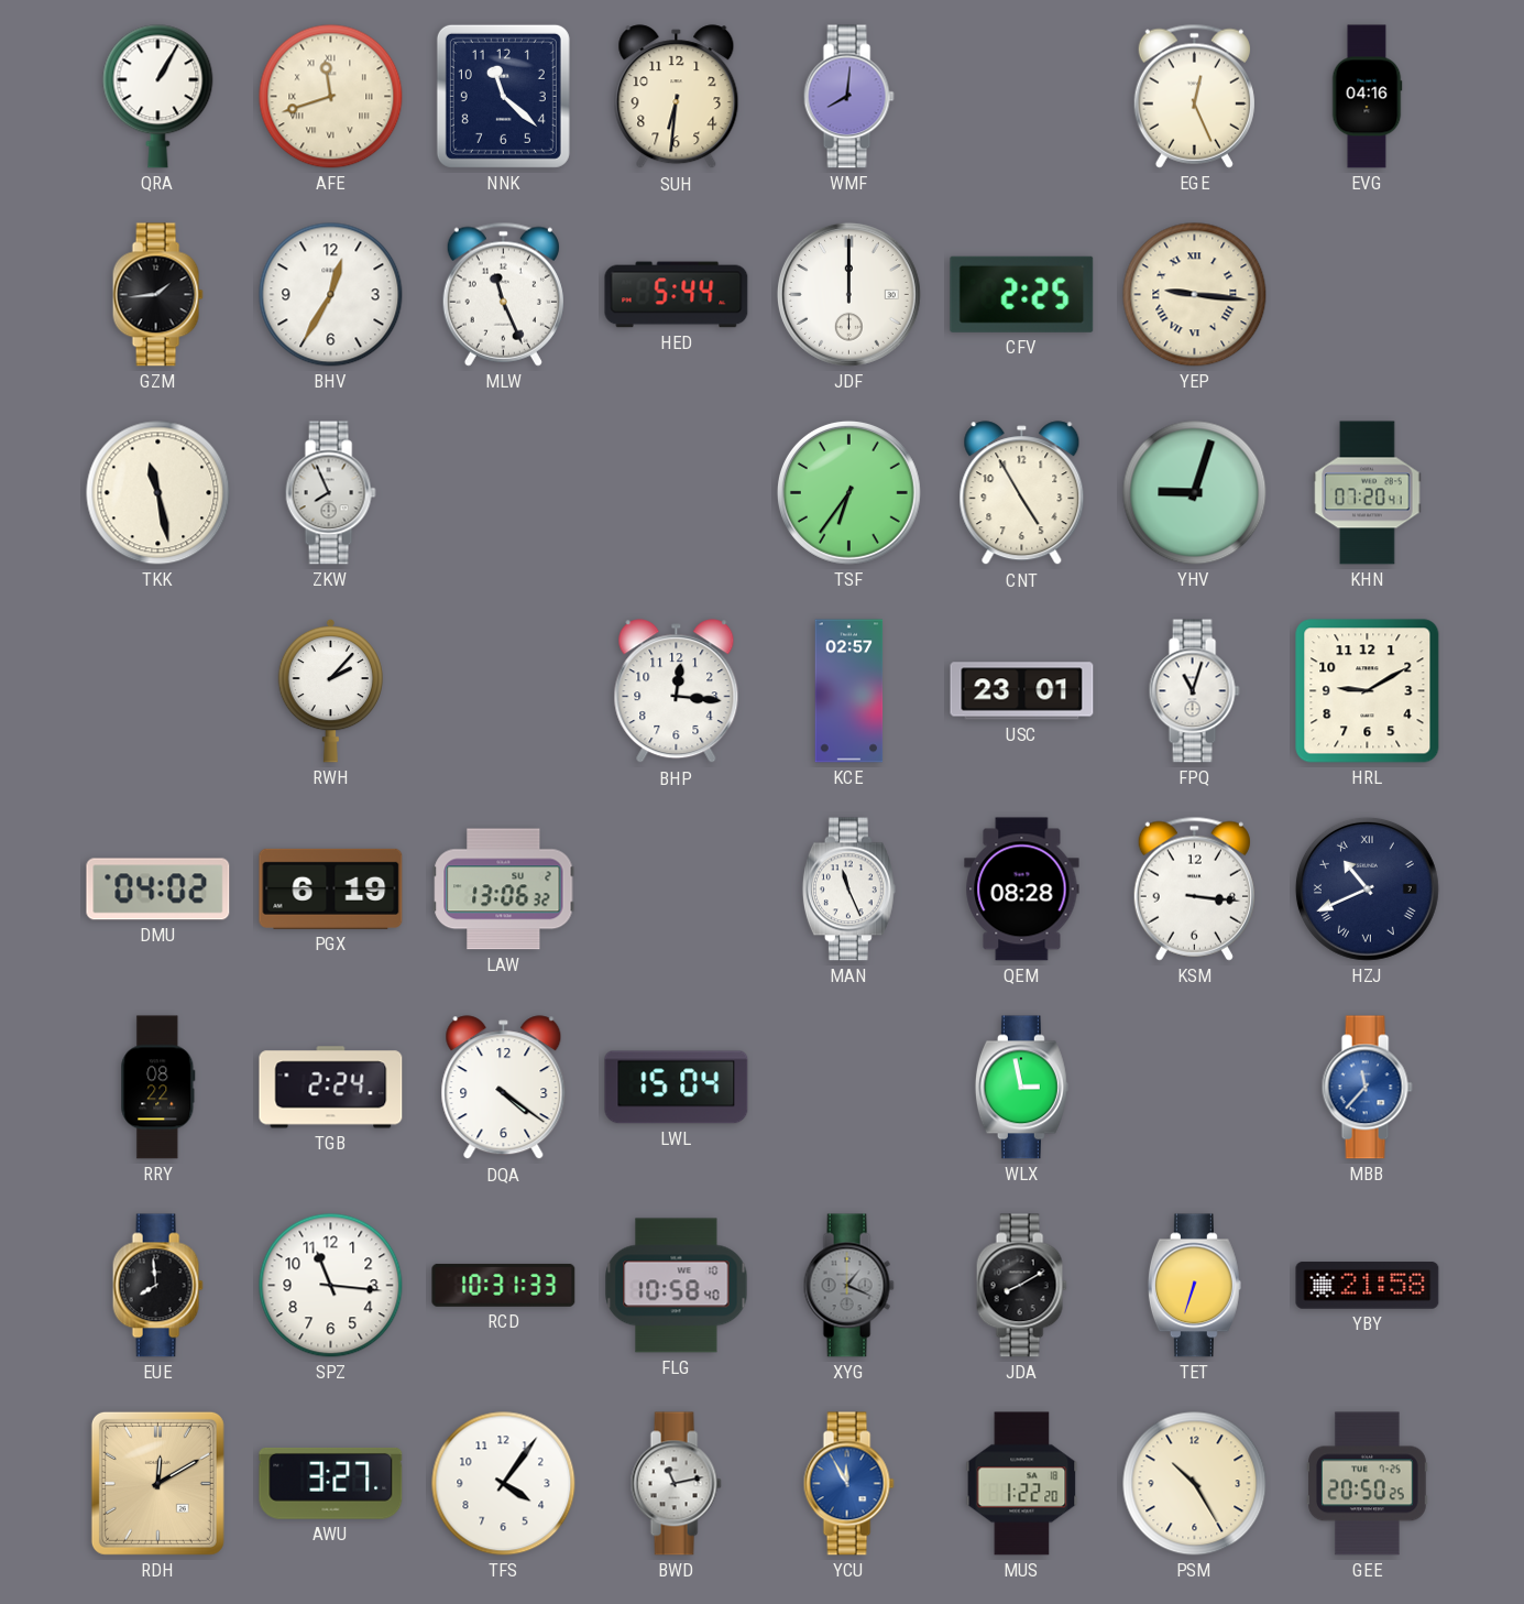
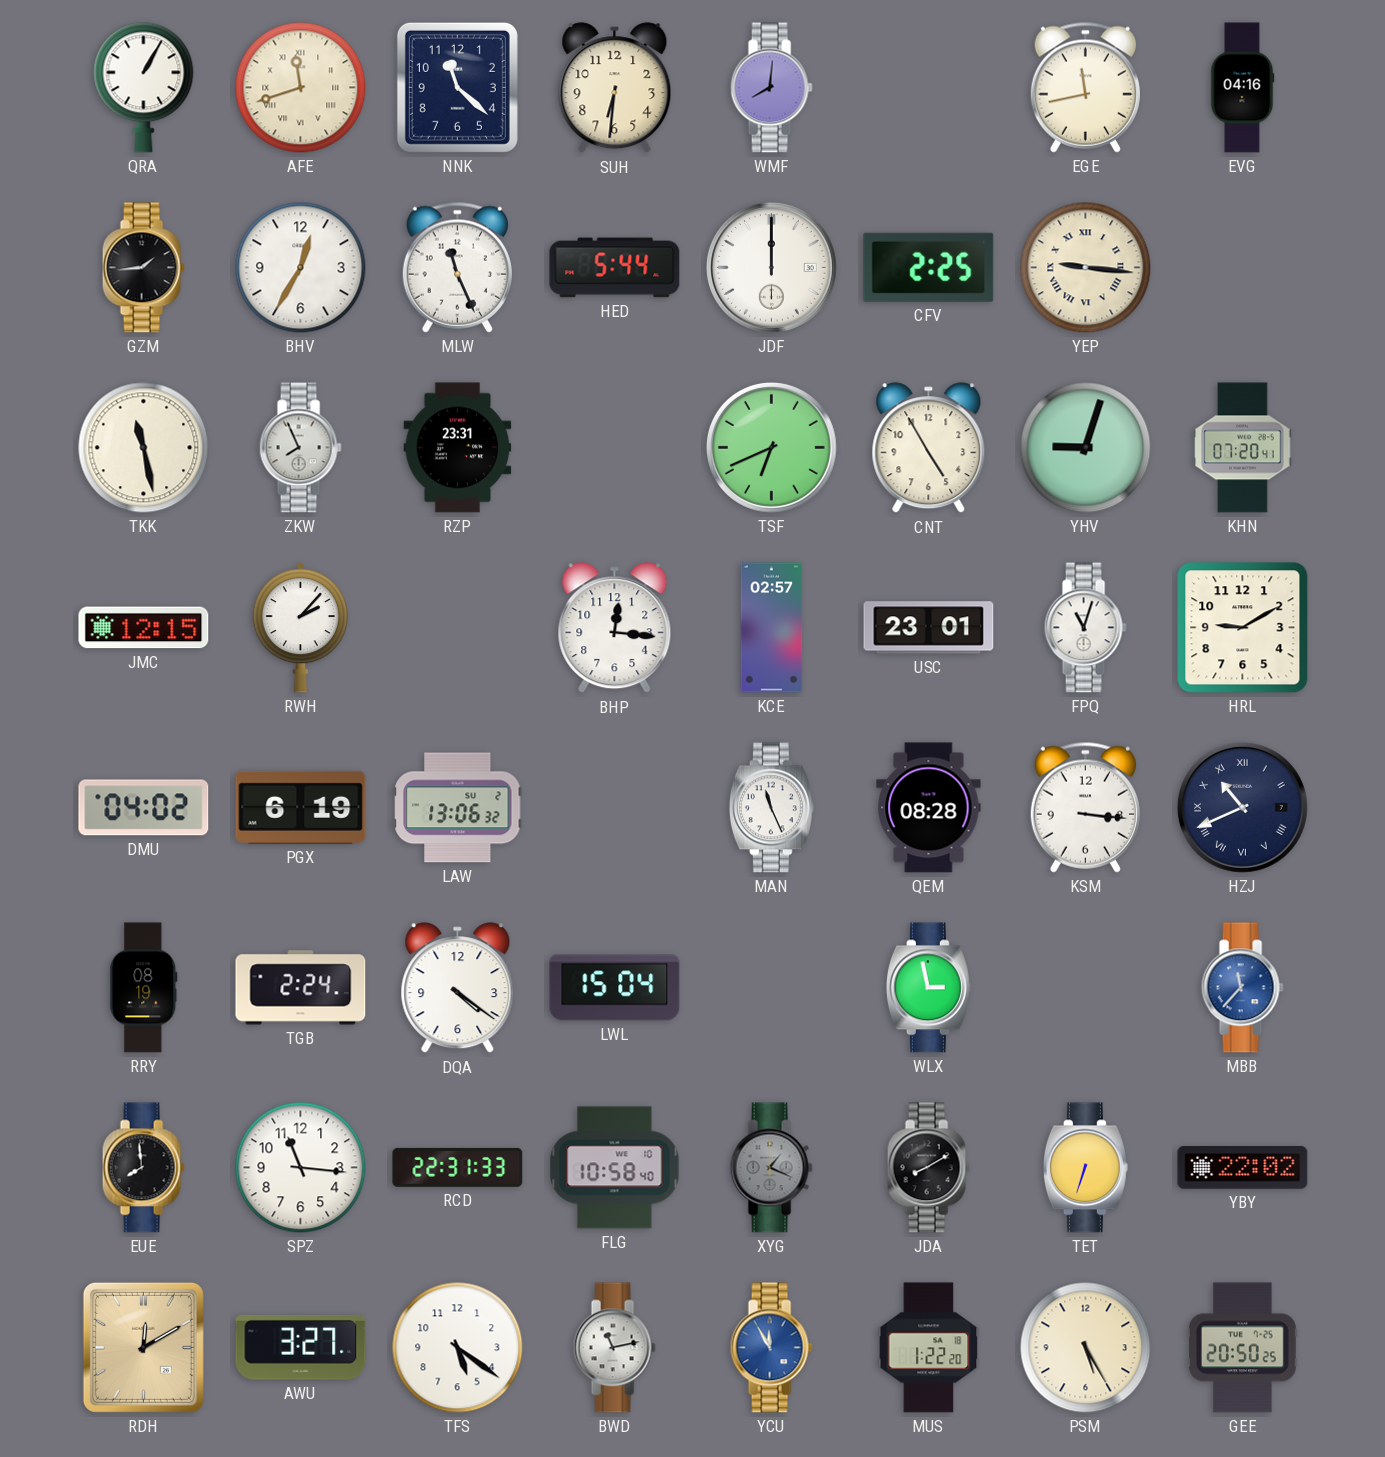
EGE: 12:26 -> 11:43
RZP: none -> 23:31
TSF: 6:36 -> 6:41
JMC: none -> 12:15
RRY: 08:22 -> 08:19
RCD: 10:31 -> 22:31
YBY: 21:58 -> 22:02
TFS: 4:06 -> 5:21
PSM: 10:25 -> 5:25
